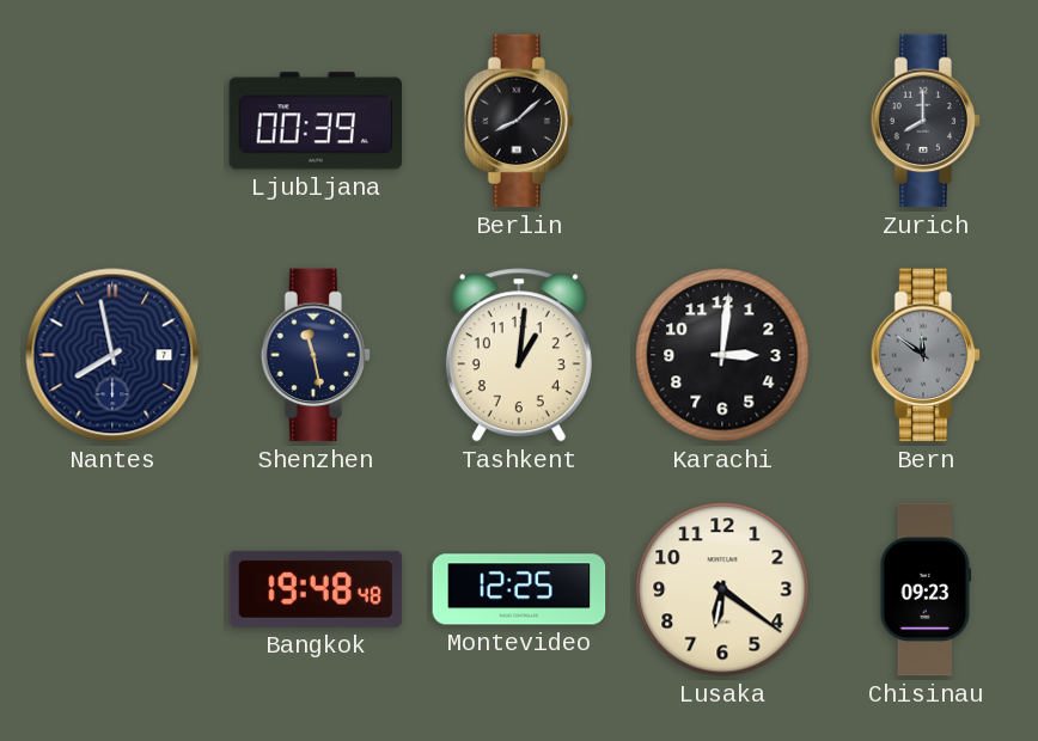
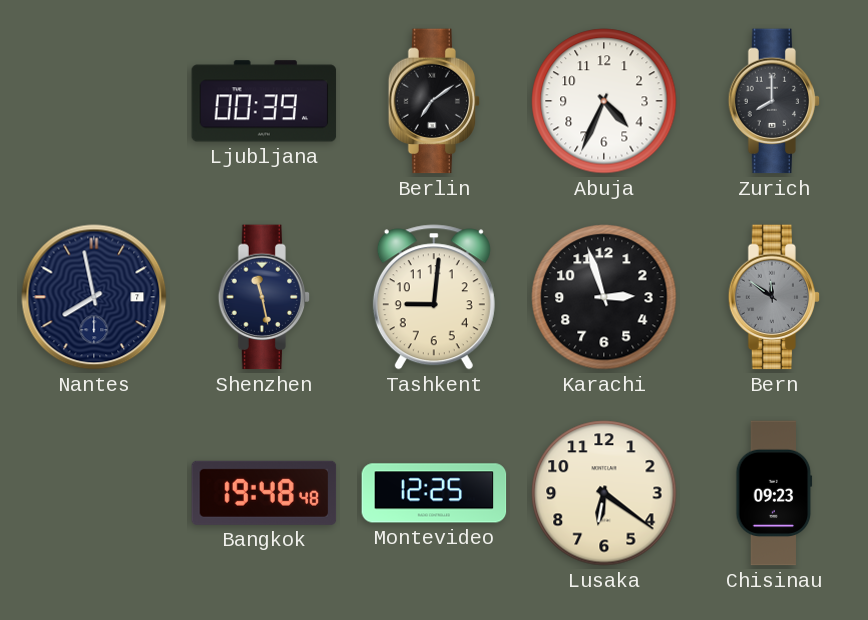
Berlin: 8:08 -> 7:09
Abuja: none -> 4:34
Tashkent: 1:01 -> 9:01
Karachi: 3:01 -> 2:57
